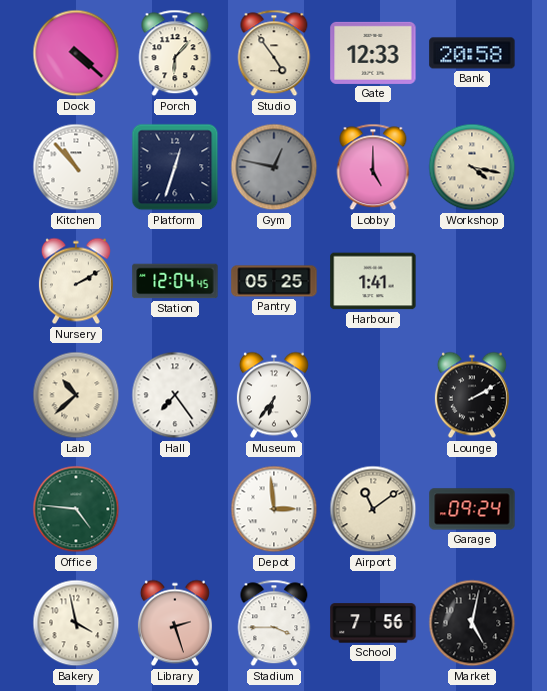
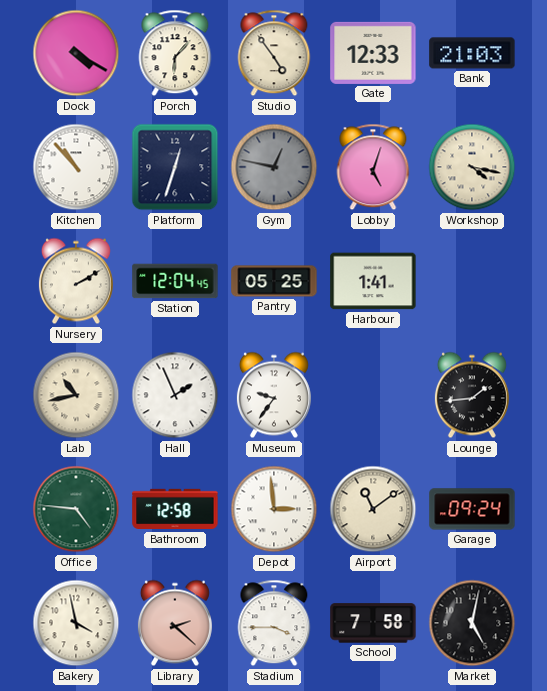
Dock: 4:22 -> 4:20
Bank: 20:58 -> 21:03
Lobby: 5:00 -> 5:03
Lab: 10:38 -> 10:43
Hall: 7:24 -> 1:56
Museum: 6:36 -> 9:36
Lounge: 2:10 -> 1:44
Bathroom: none -> 12:58
Library: 2:27 -> 2:22
School: 7:56 -> 7:58
